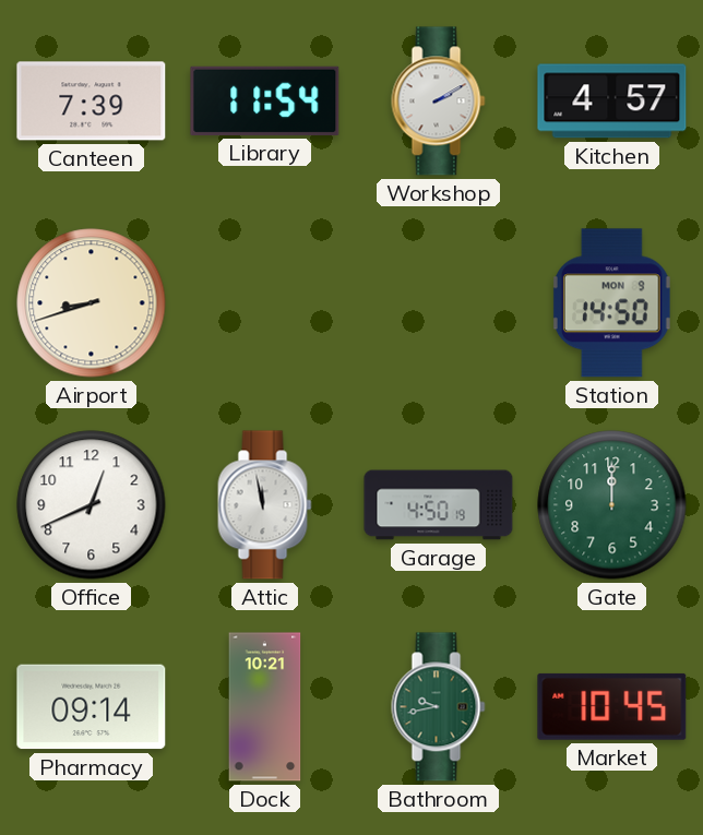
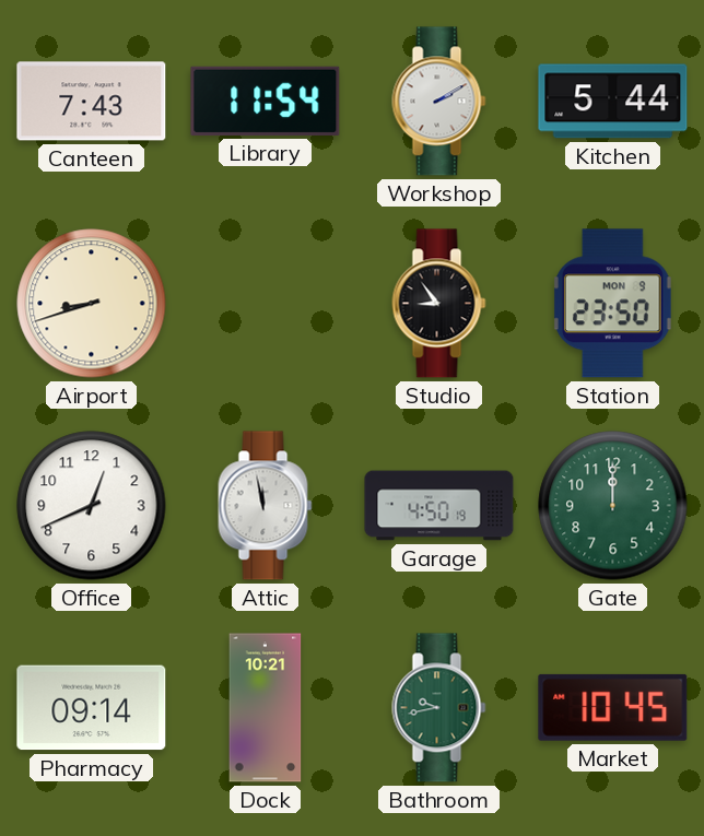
Canteen: 7:39 -> 7:43
Kitchen: 4:57 -> 5:44
Studio: none -> 8:54
Station: 14:50 -> 23:50
